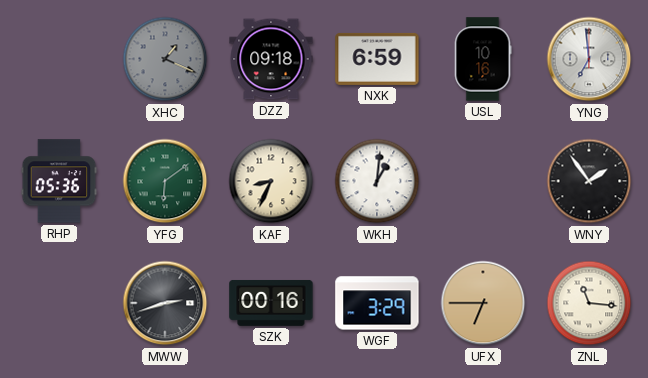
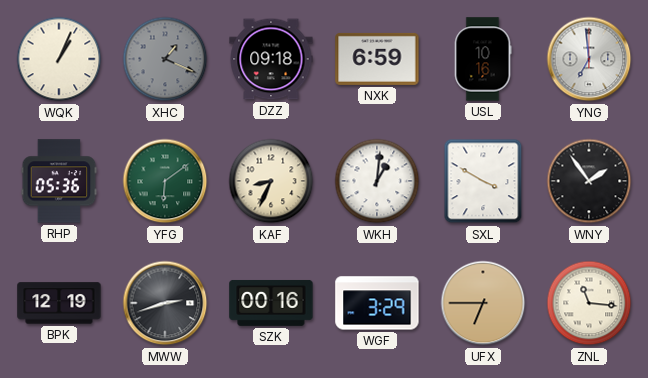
WQK: none -> 1:04
SXL: none -> 3:50
BPK: none -> 12:19
